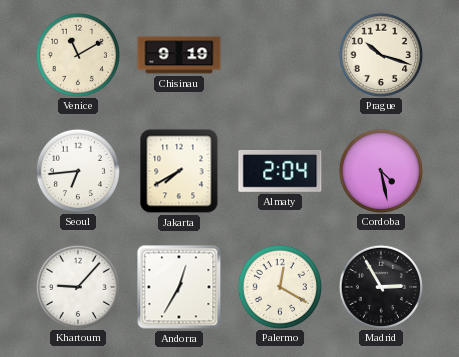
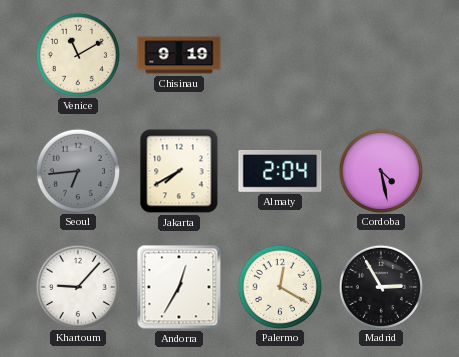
Prague: 10:18 -> none
Seoul dial: white -> grey
